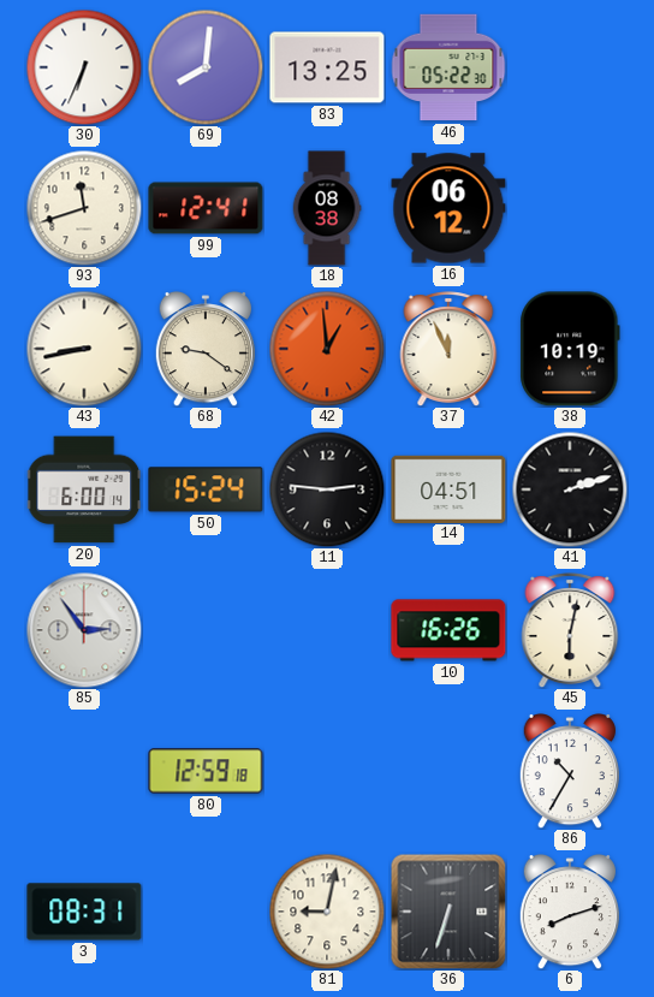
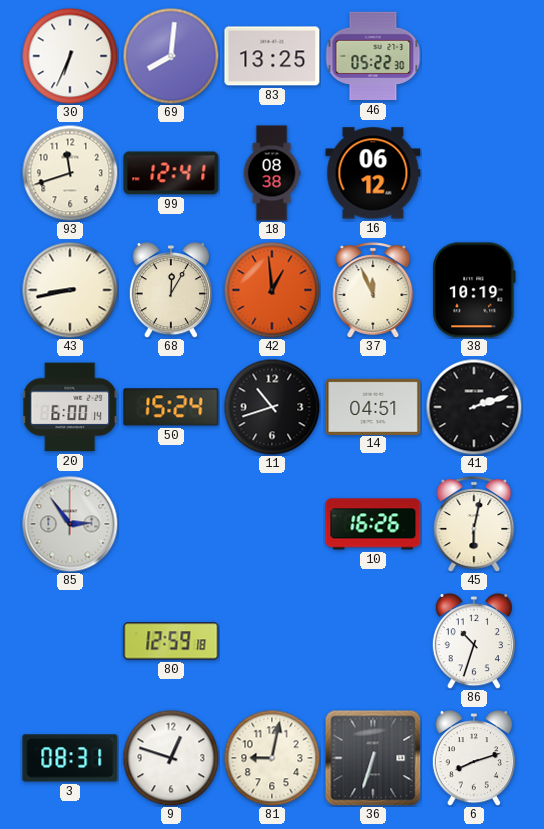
68: 9:21 -> 12:05
11: 2:46 -> 10:42
86: 10:35 -> 10:33
9: none -> 12:48
